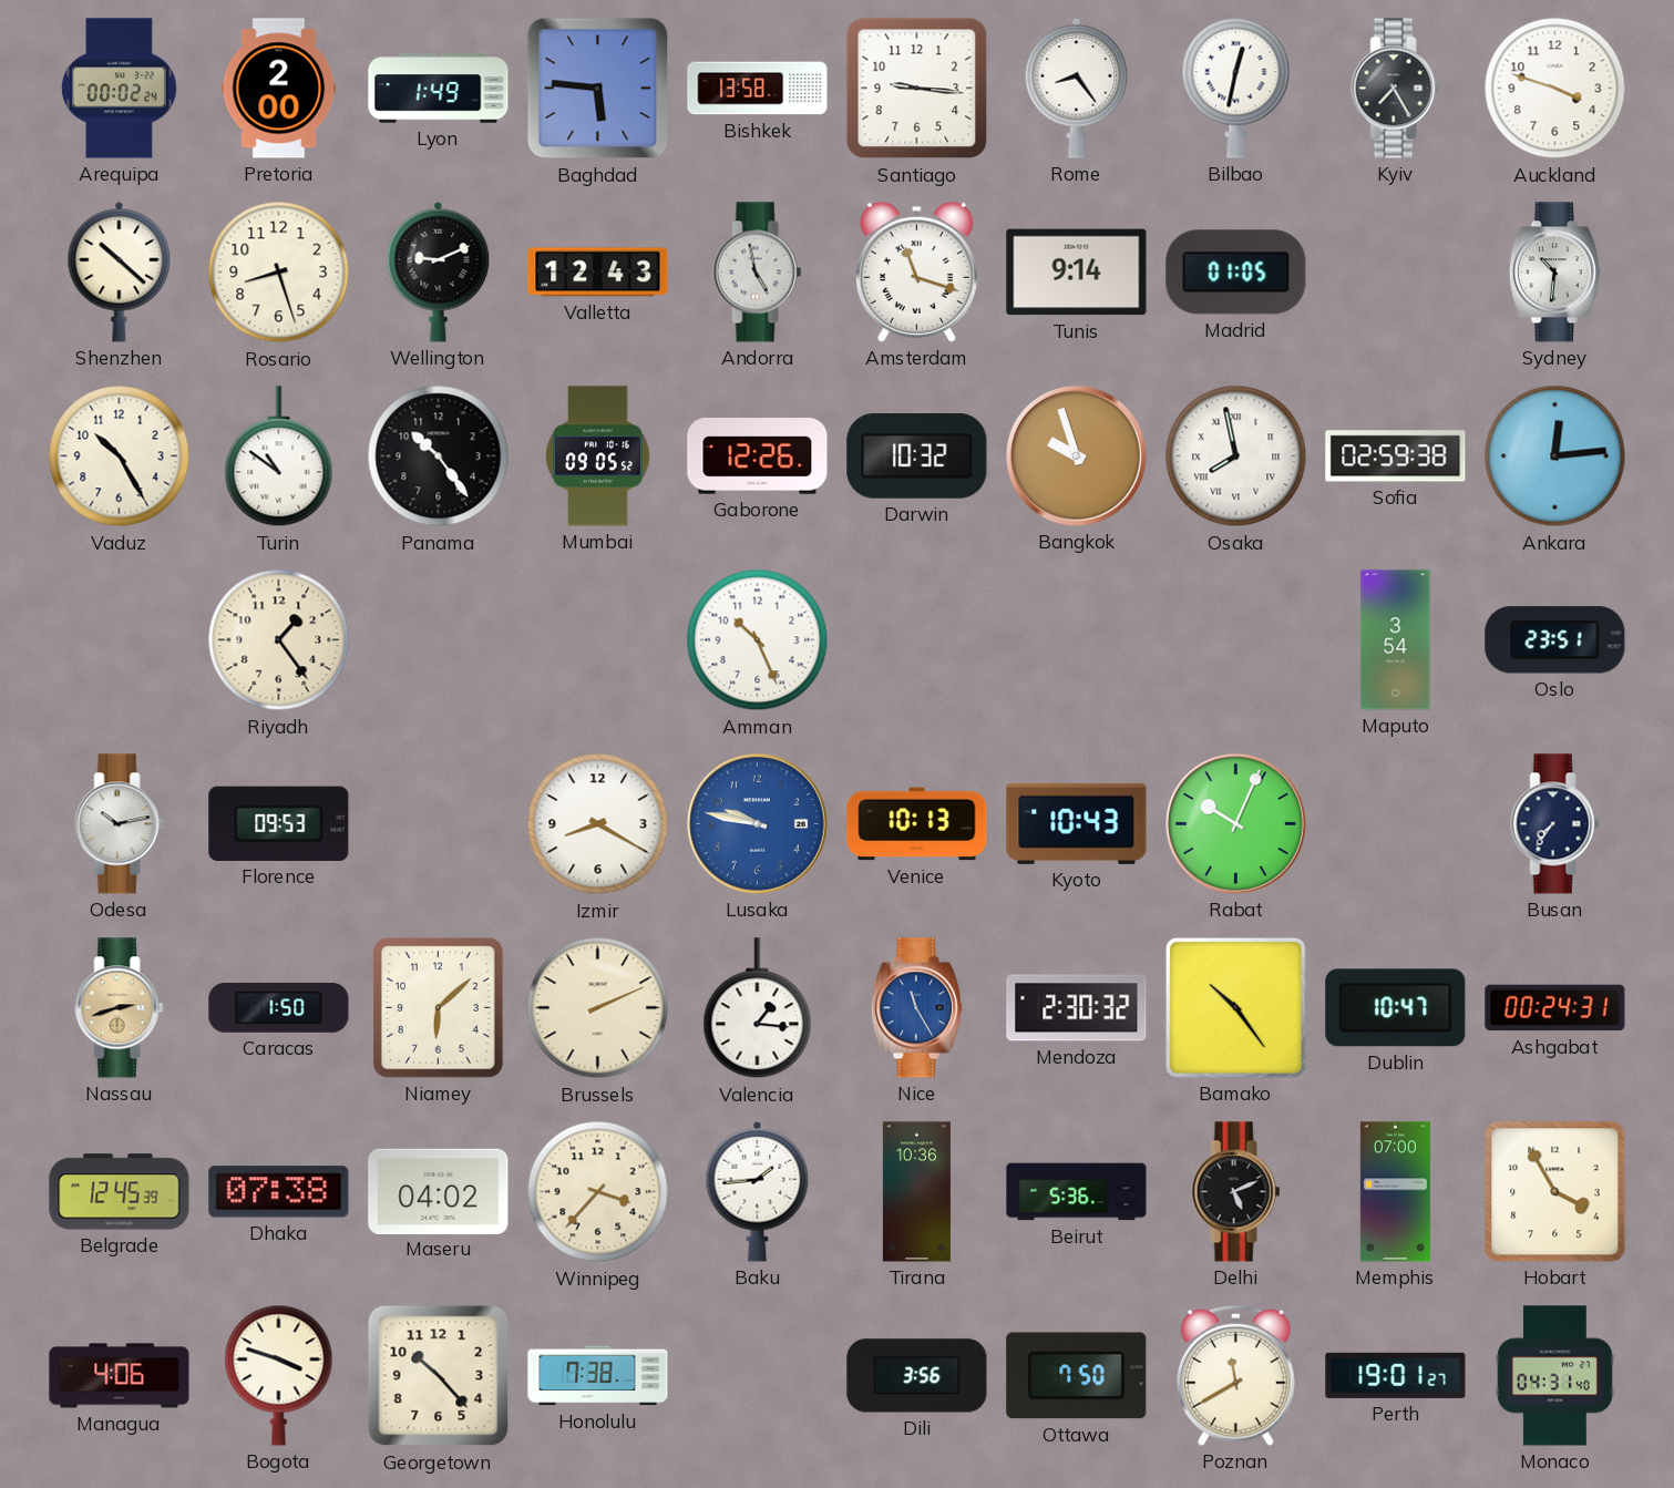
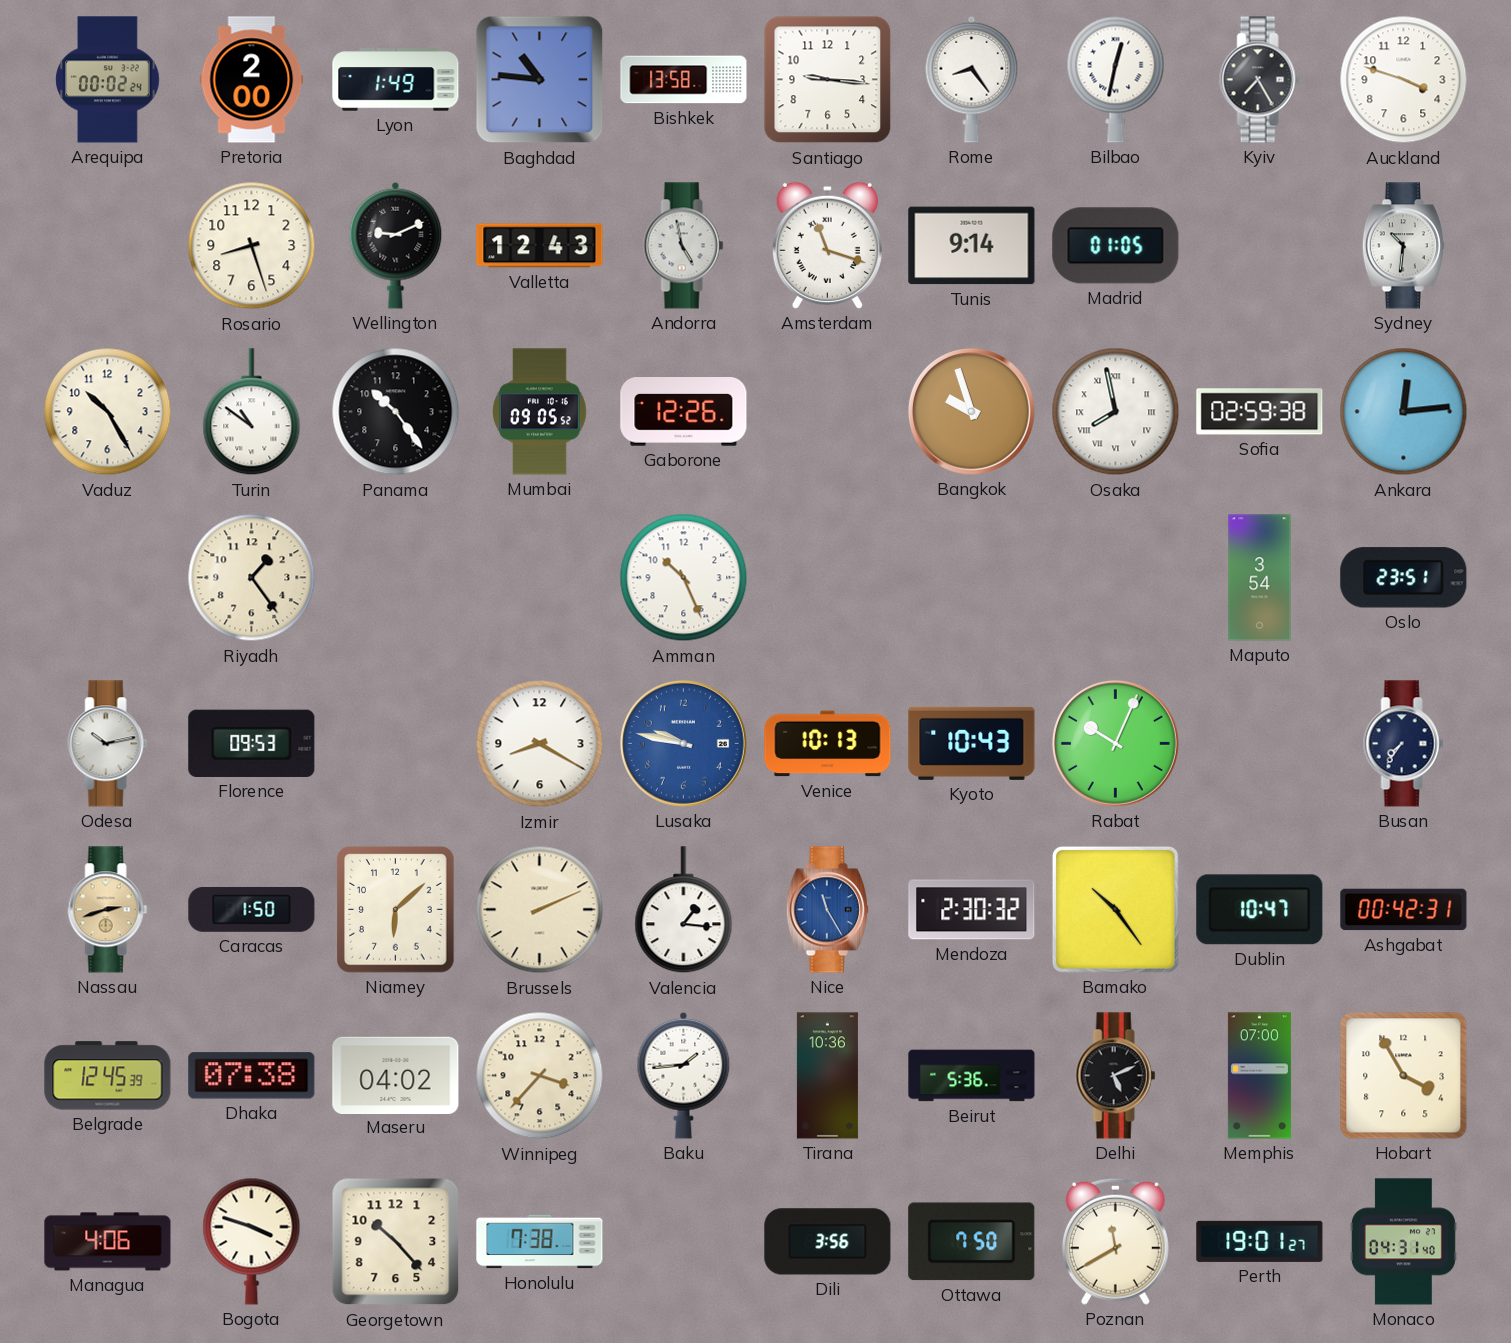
Baghdad: 5:46 -> 10:46
Shenzhen: 10:22 -> none
Darwin: 10:32 -> none
Ashgabat: 00:24 -> 00:42
